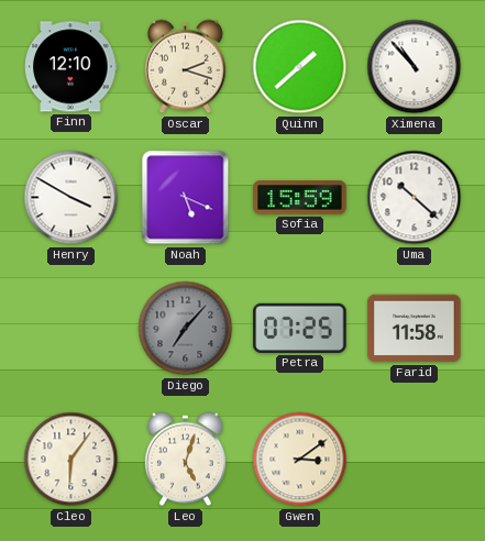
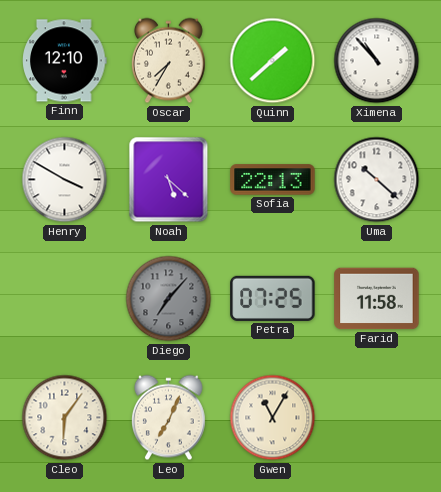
Oscar: 2:18 -> 7:35
Noah: 5:19 -> 5:22
Sofia: 15:59 -> 22:13
Leo: 5:03 -> 7:04
Gwen: 3:09 -> 11:05
